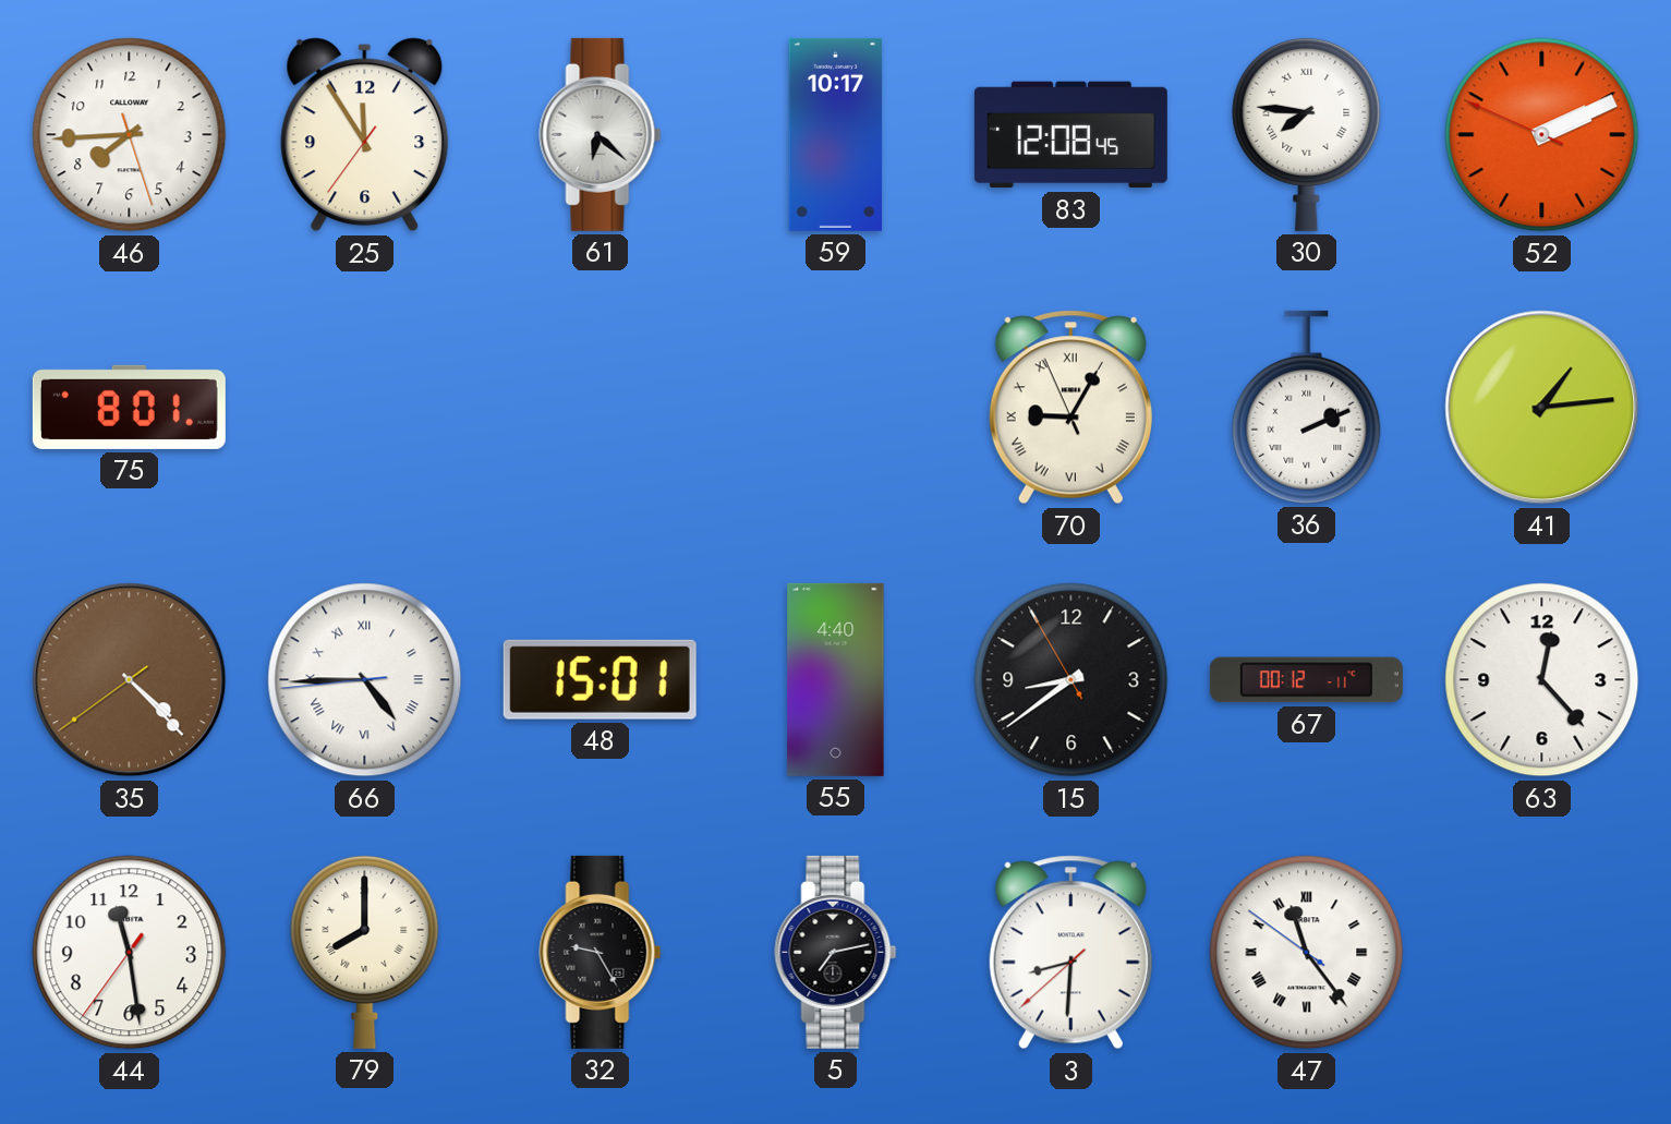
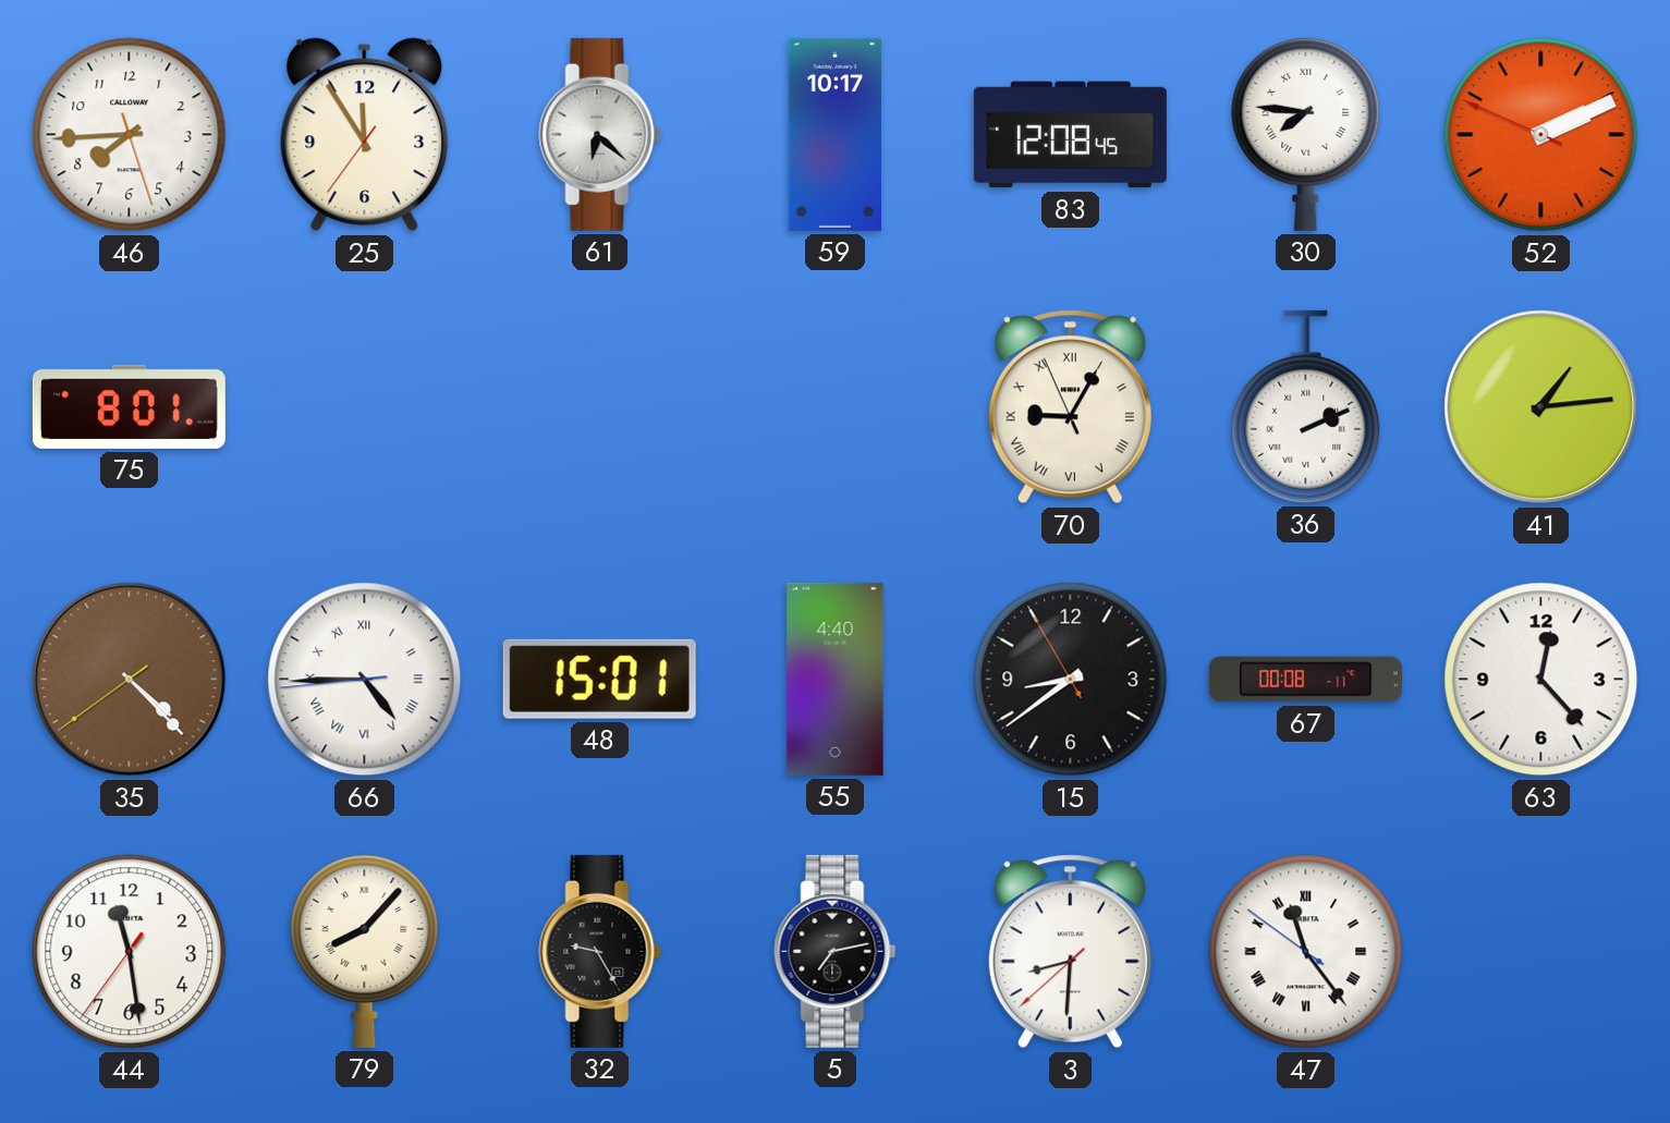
67: 00:12 -> 00:08
79: 8:00 -> 8:07
